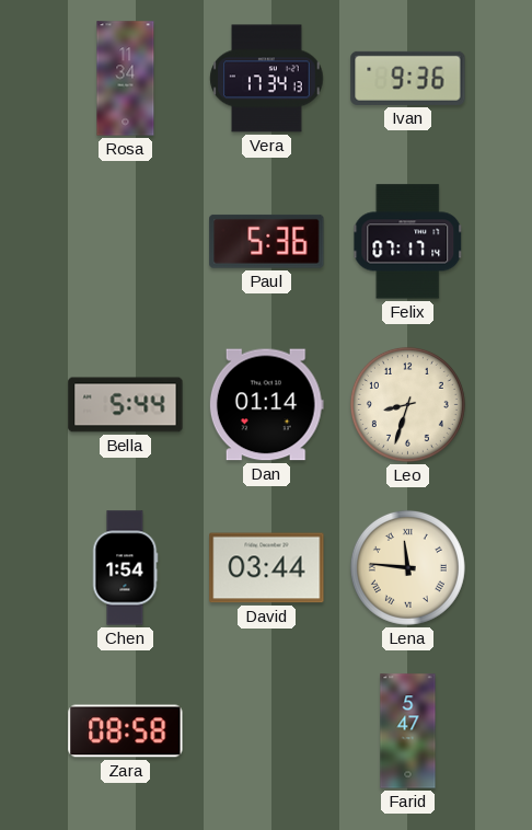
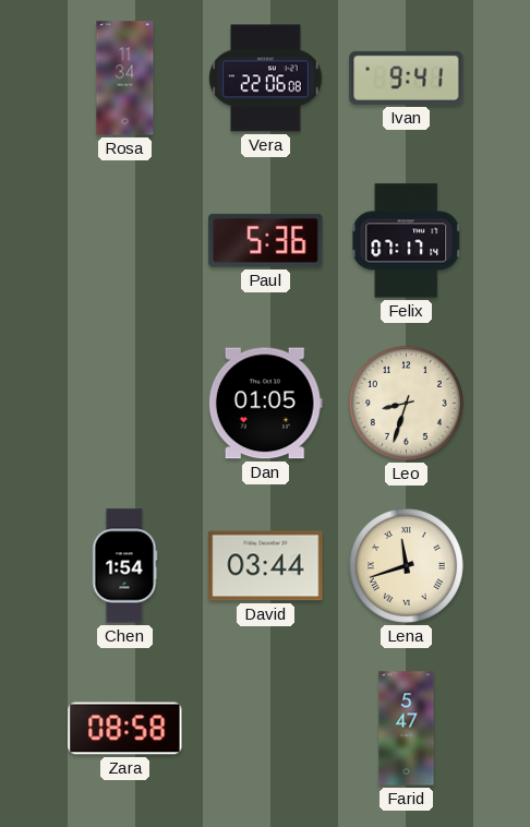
Vera: 17:34 -> 22:06
Ivan: 9:36 -> 9:41
Bella: 5:44 -> none
Dan: 01:14 -> 01:05
Lena: 11:46 -> 11:42
